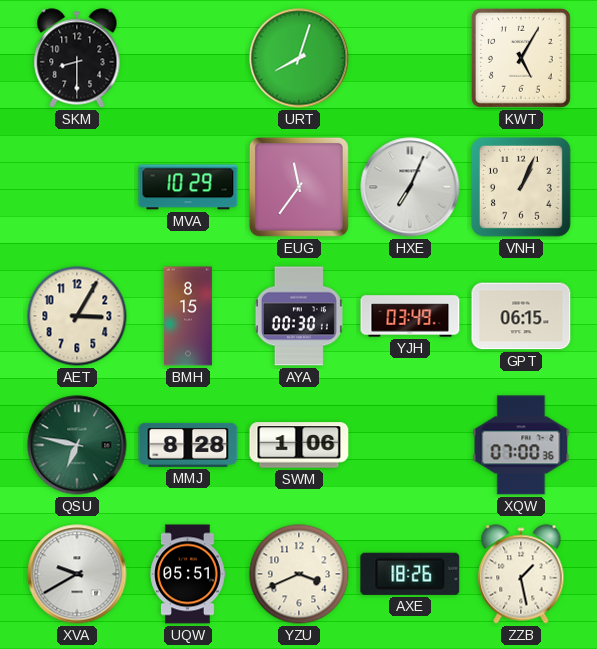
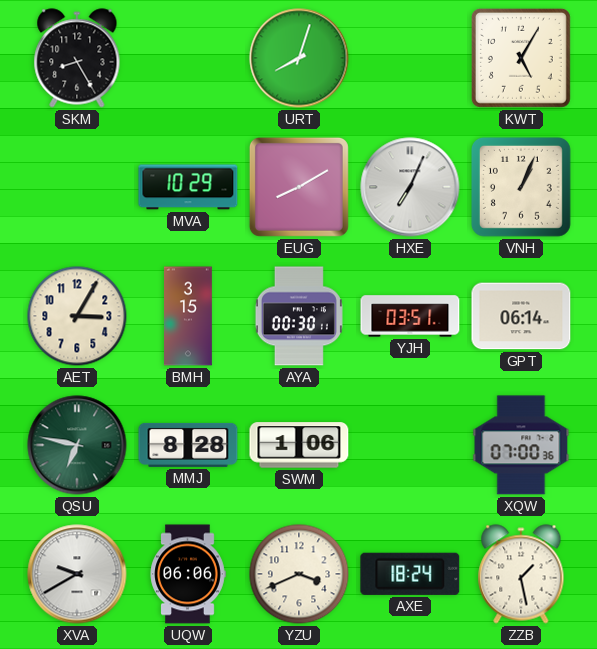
SKM: 8:30 -> 8:25
EUG: 11:36 -> 8:10
BMH: 8:15 -> 3:15
YJH: 03:49 -> 03:51
GPT: 06:15 -> 06:14
UQW: 05:51 -> 06:06
AXE: 18:26 -> 18:24
